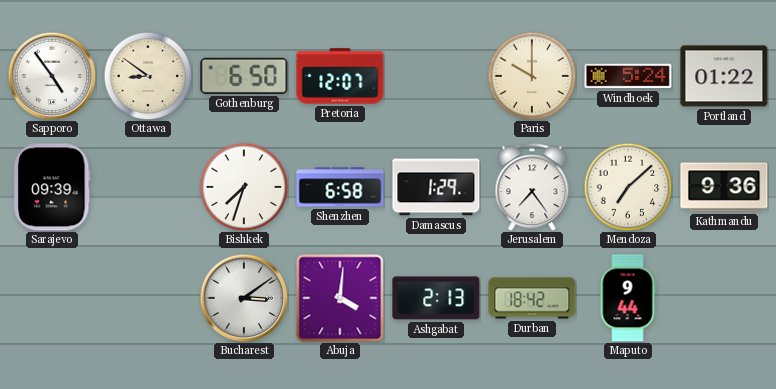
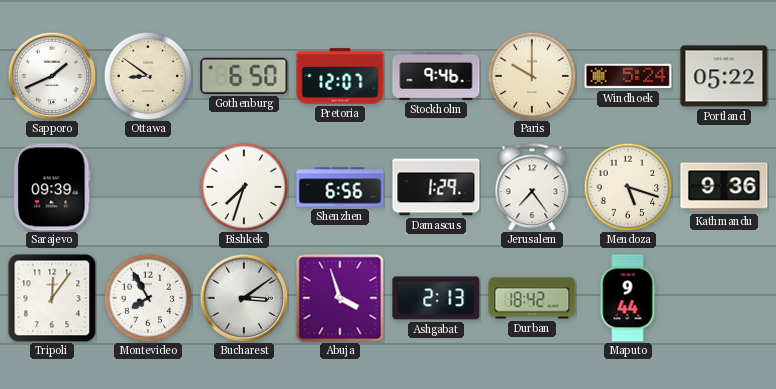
Sapporo: 4:54 -> 1:41
Stockholm: none -> 9:46
Portland: 01:22 -> 05:22
Shenzhen: 6:58 -> 6:56
Mendoza: 7:08 -> 5:18
Tripoli: none -> 12:06
Montevideo: none -> 7:55
Abuja: 4:01 -> 3:57
